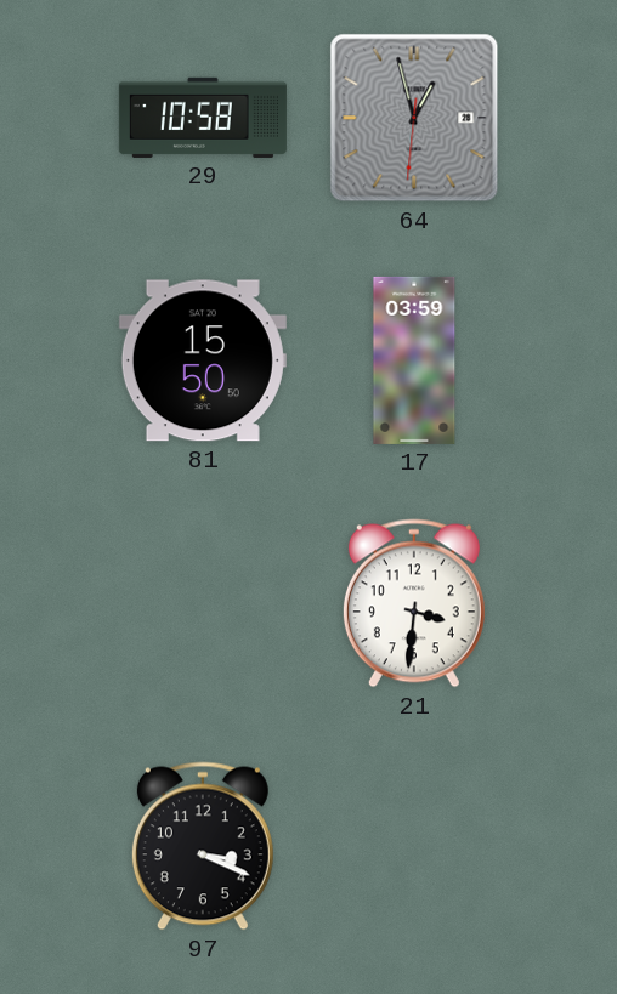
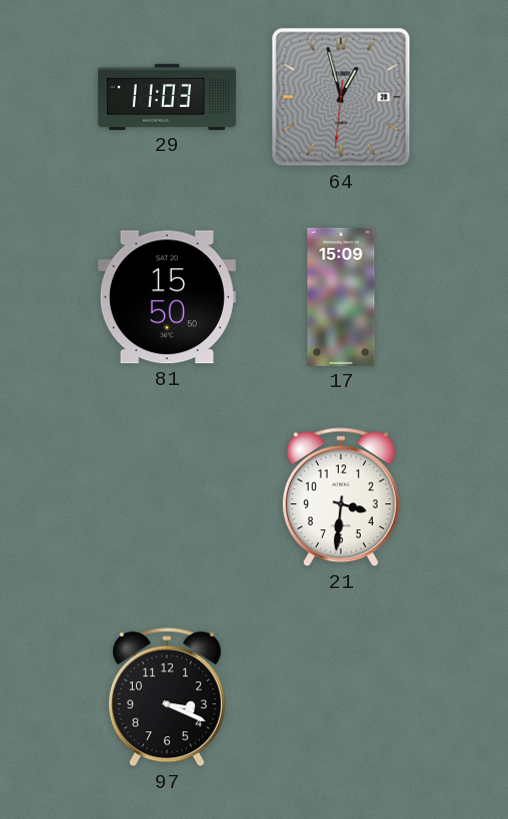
29: 10:58 -> 11:03
17: 03:59 -> 15:09
